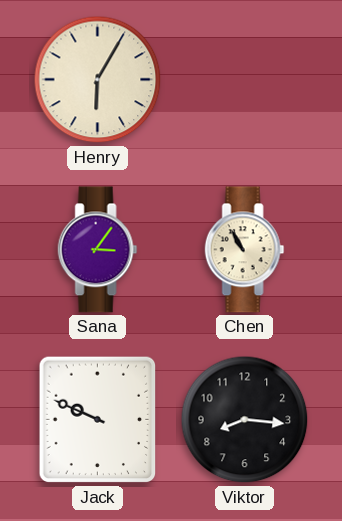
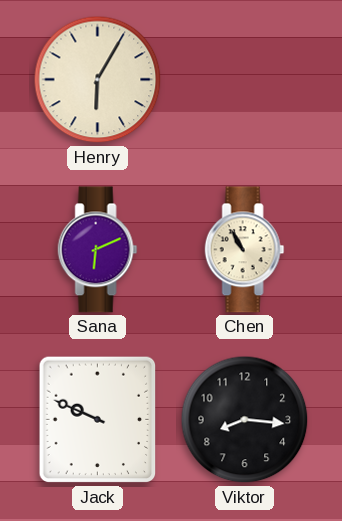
Sana: 3:06 -> 6:11
